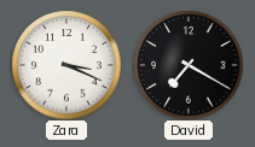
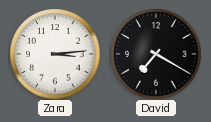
Zara: 3:19 -> 3:14
